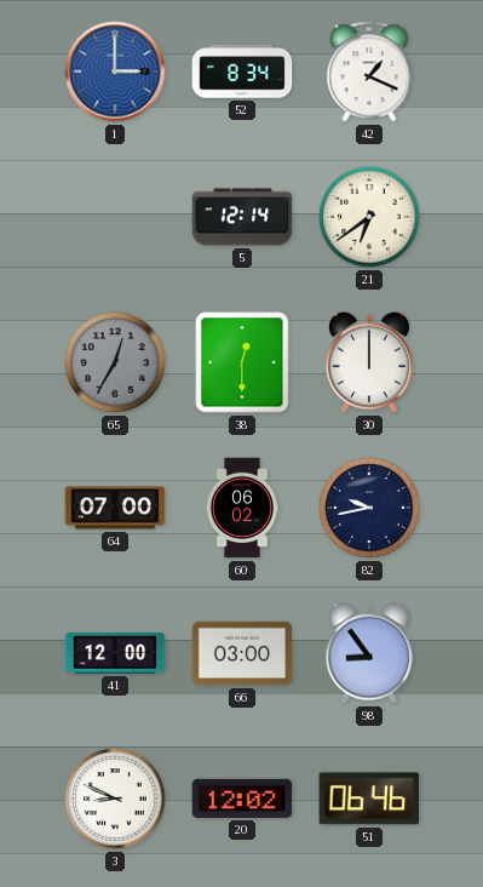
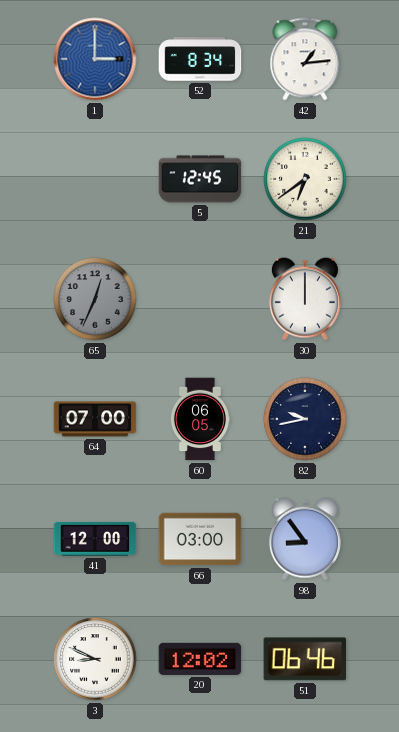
42: 1:19 -> 1:14
5: 12:14 -> 12:45
65: 12:35 -> 12:34
38: 12:30 -> none
60: 06:02 -> 06:05
